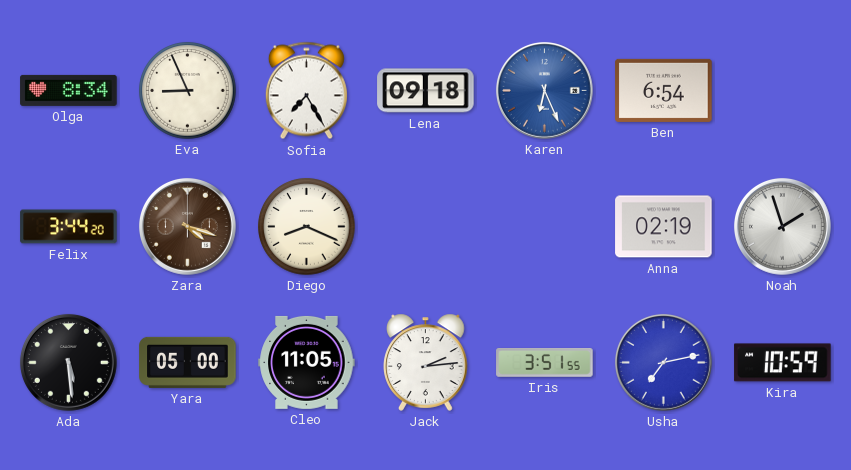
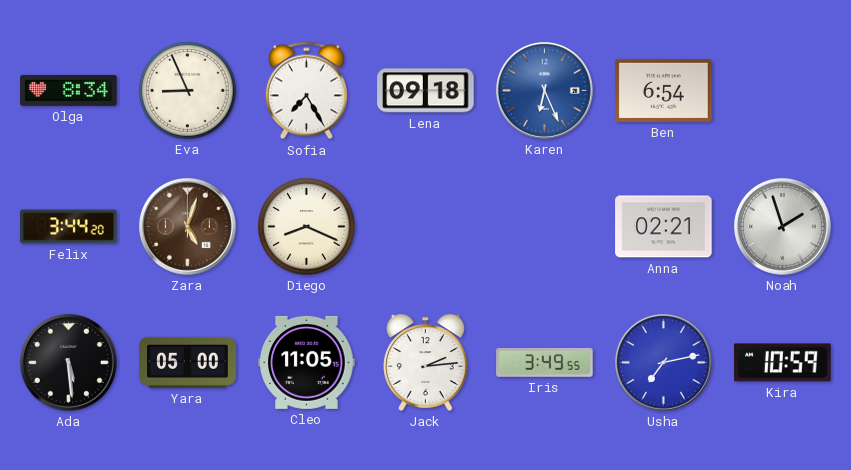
Zara: 4:18 -> 5:03
Anna: 02:19 -> 02:21
Iris: 3:51 -> 3:49
